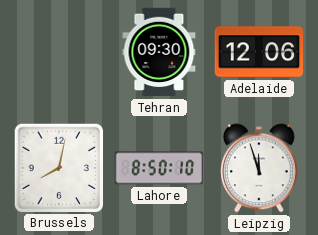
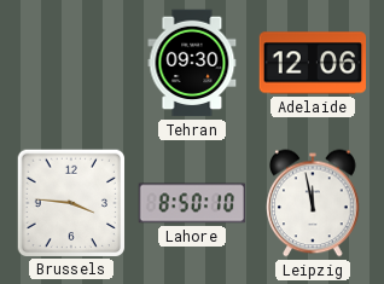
Brussels: 8:02 -> 3:46
Leipzig: 11:57 -> 11:58
